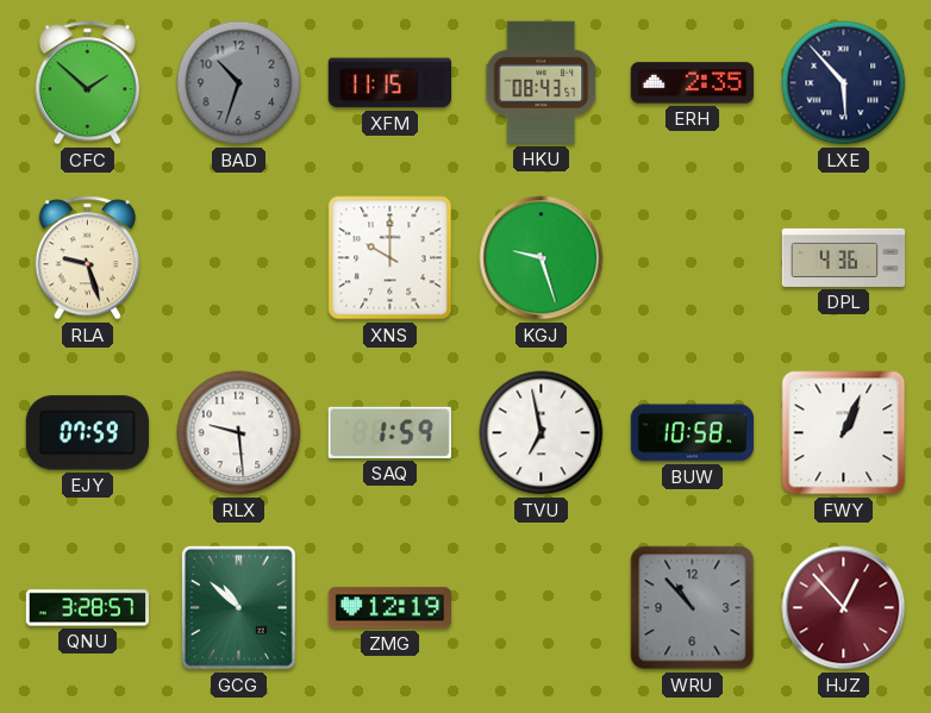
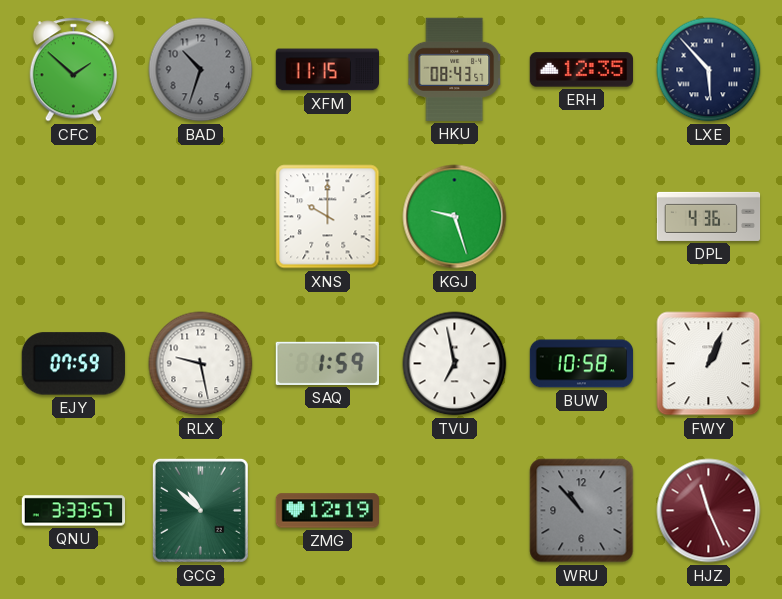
ERH: 2:35 -> 12:35
RLA: 9:27 -> none
RLX: 9:29 -> 9:28
QNU: 3:28 -> 3:33
HJZ: 12:53 -> 11:26
